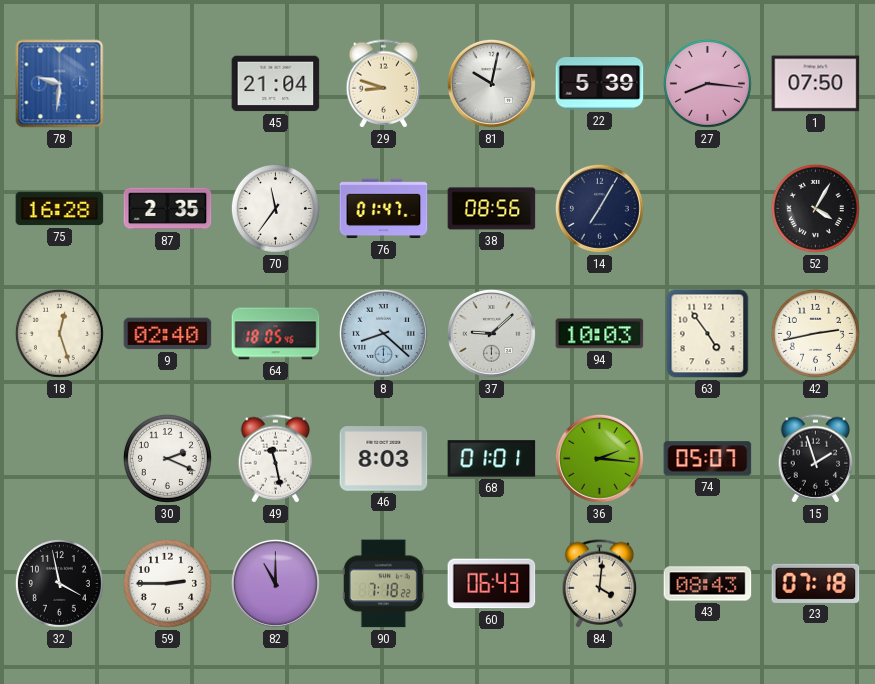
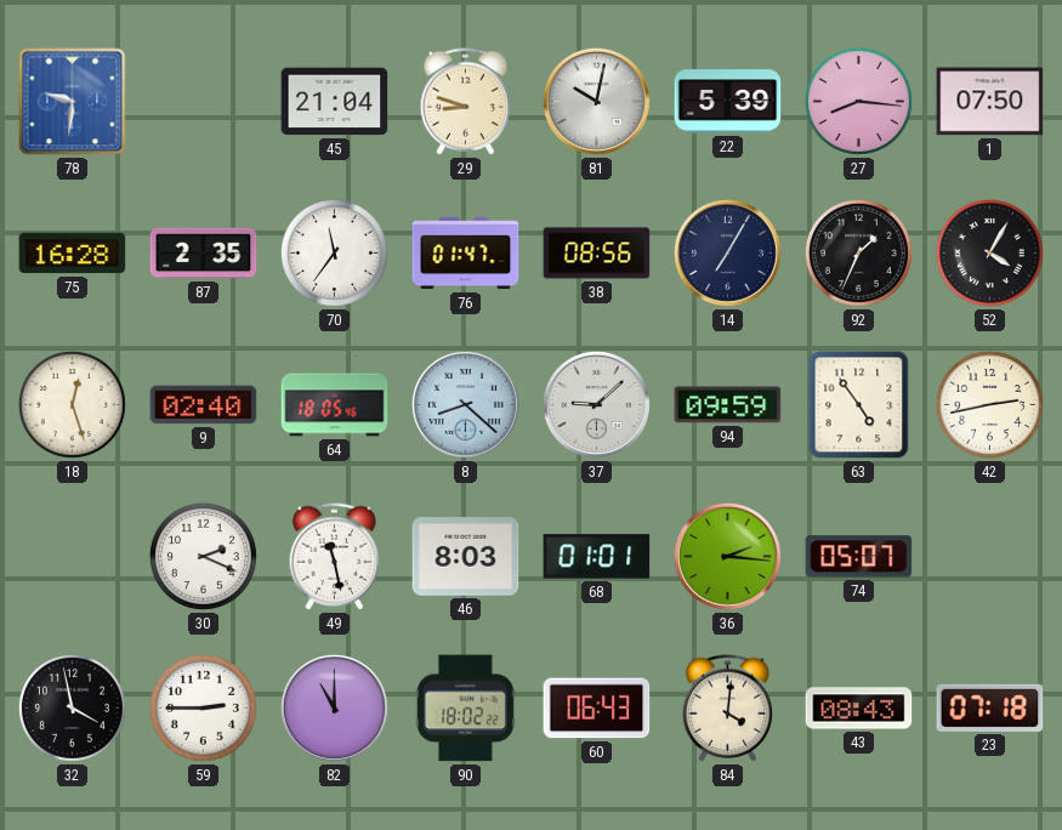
92: none -> 1:34
94: 10:03 -> 09:59
15: 1:57 -> none
90: 7:18 -> 18:02
